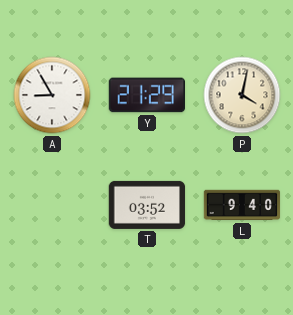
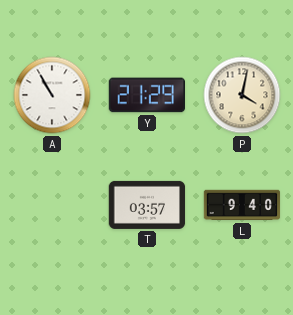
A: 8:55 -> 10:55
T: 03:52 -> 03:57
